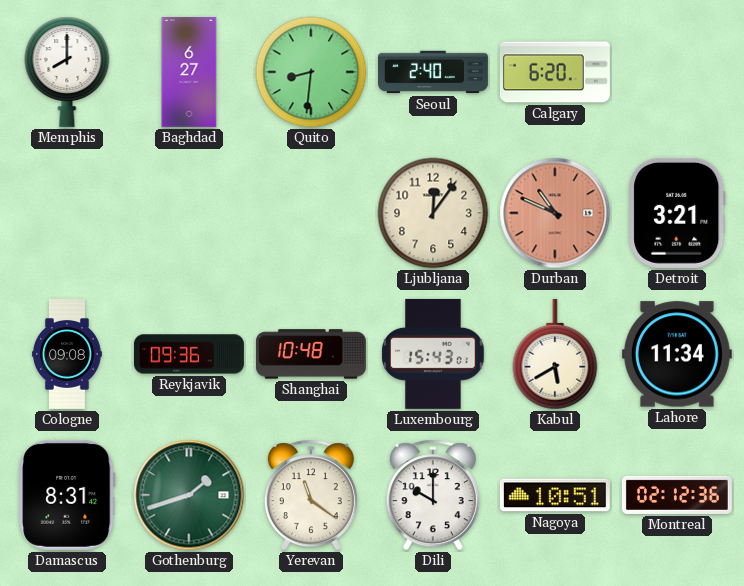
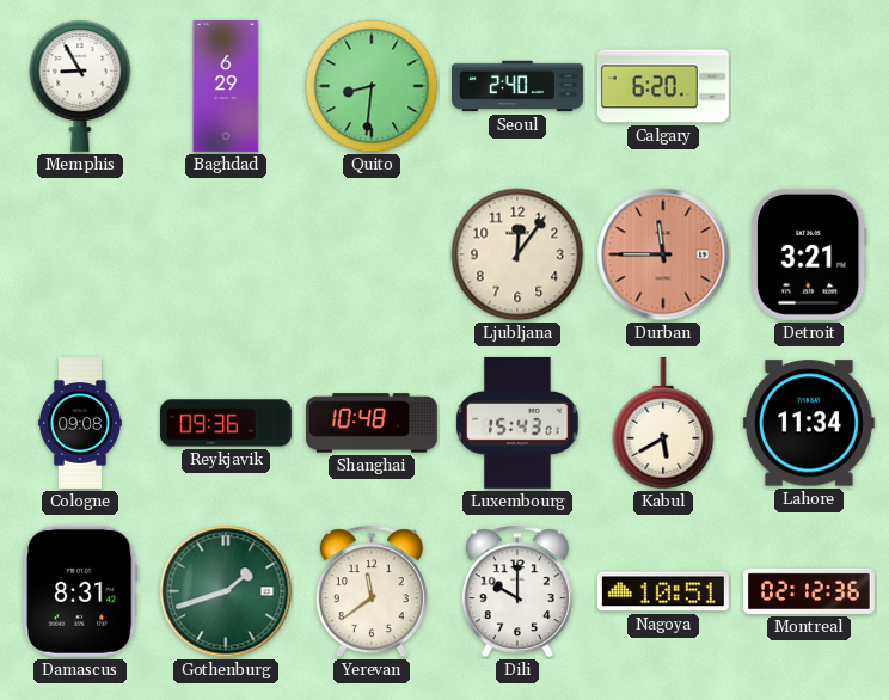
Memphis: 8:00 -> 8:55
Baghdad: 6:27 -> 6:29
Durban: 10:49 -> 11:45
Yerevan: 11:21 -> 11:39
